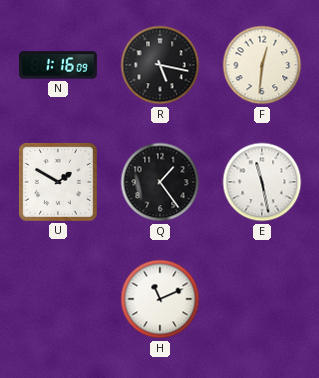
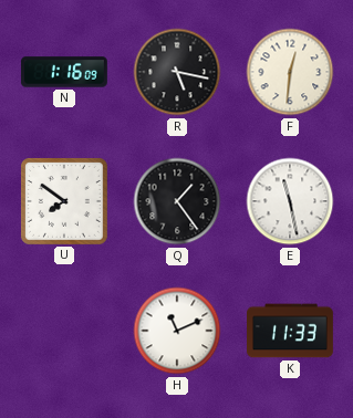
U: 1:50 -> 7:51
K: none -> 11:33
